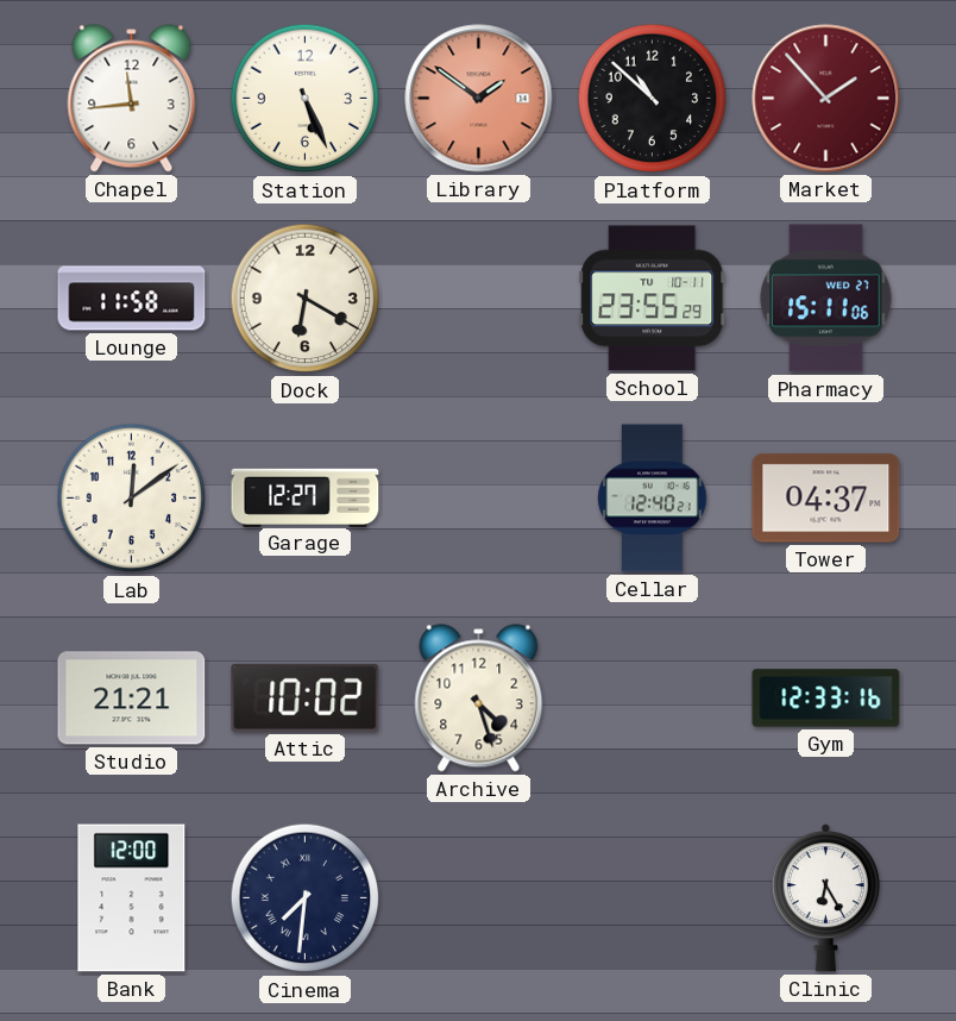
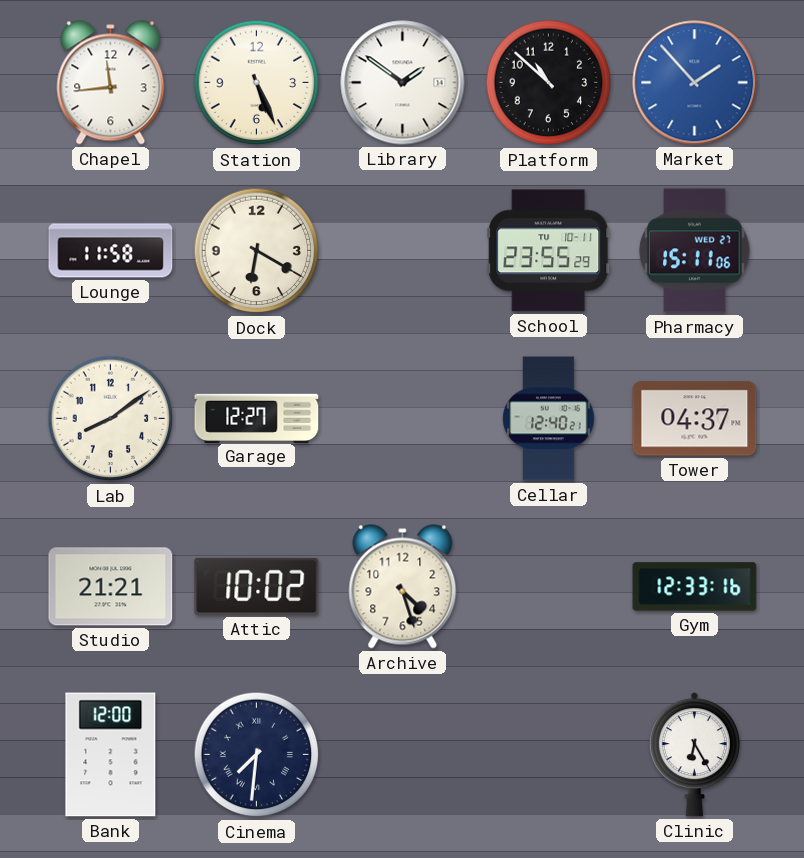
Library dial: salmon -> white
Market dial: burgundy -> blue
Lab: 12:09 -> 8:09
